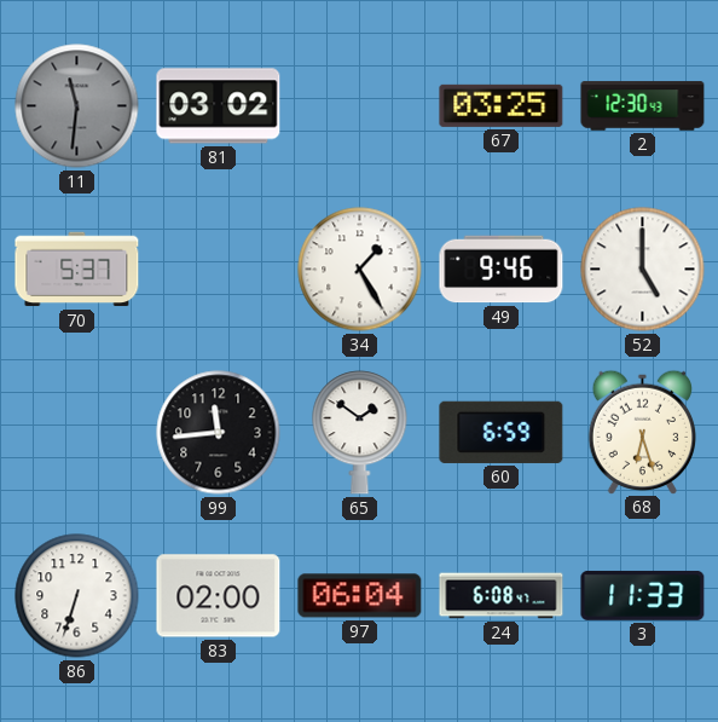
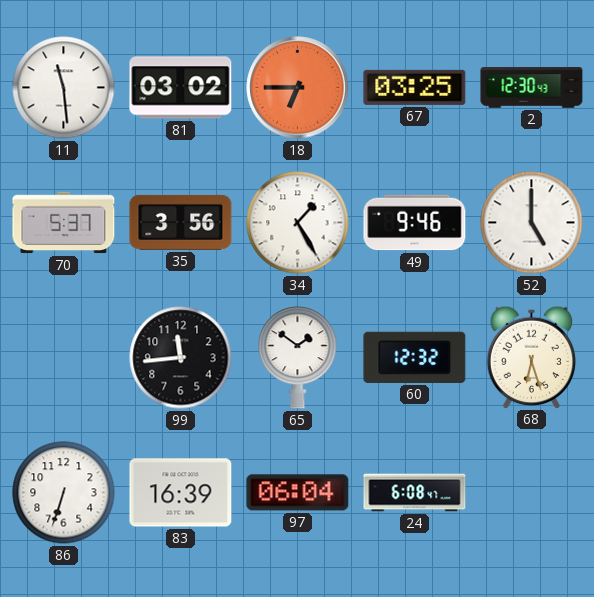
11: 11:31 -> 11:29
11 dial: grey -> white
18: none -> 6:45
35: none -> 3:56
60: 6:59 -> 12:32
83: 02:00 -> 16:39
3: 11:33 -> none
